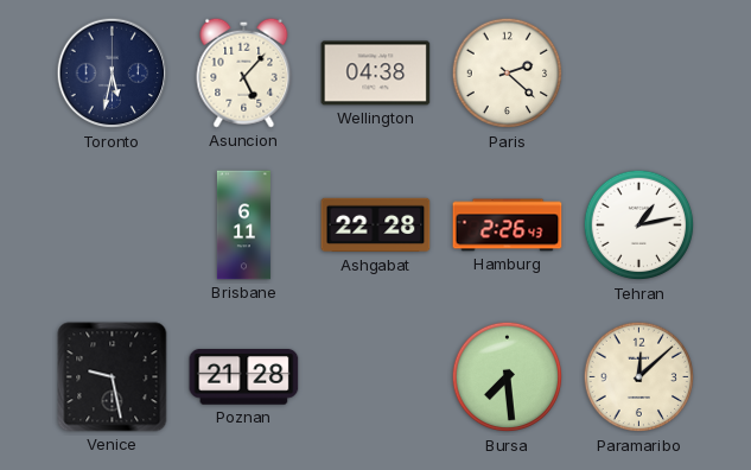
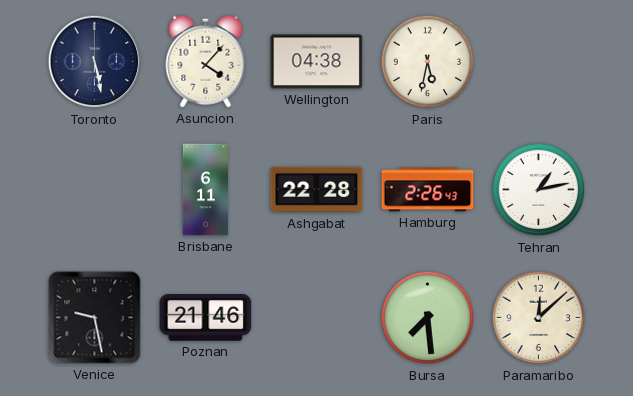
Toronto: 5:32 -> 5:28
Asuncion: 5:07 -> 4:07
Paris: 2:22 -> 5:32
Poznan: 21:28 -> 21:46
